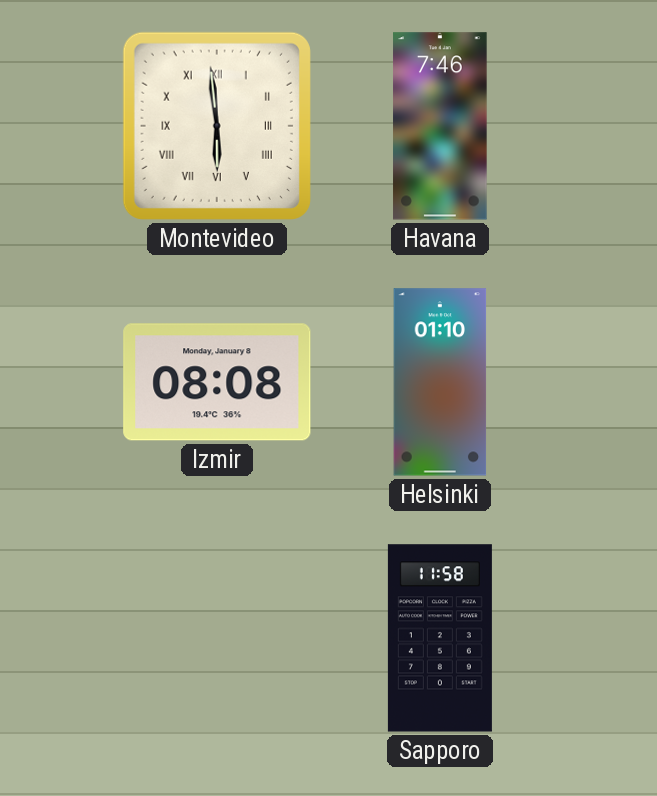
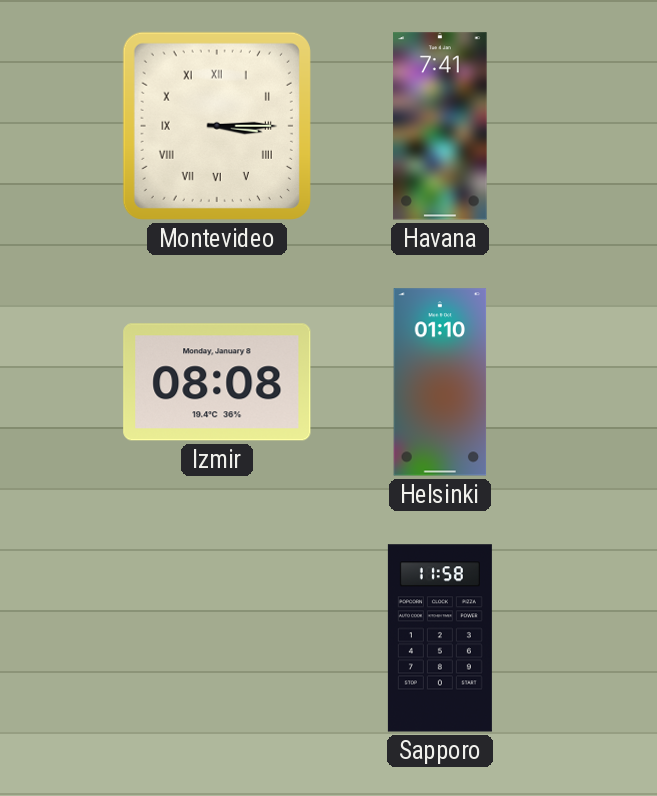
Montevideo: 5:59 -> 3:15
Havana: 7:46 -> 7:41
